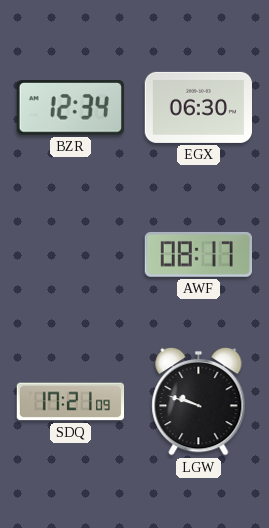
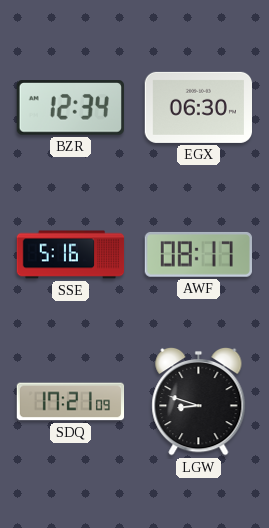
SSE: none -> 5:16
LGW: 9:48 -> 8:48
